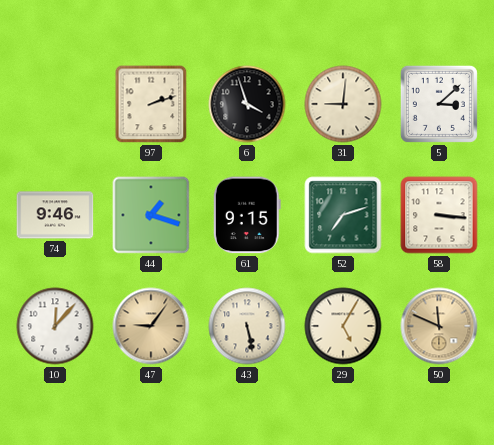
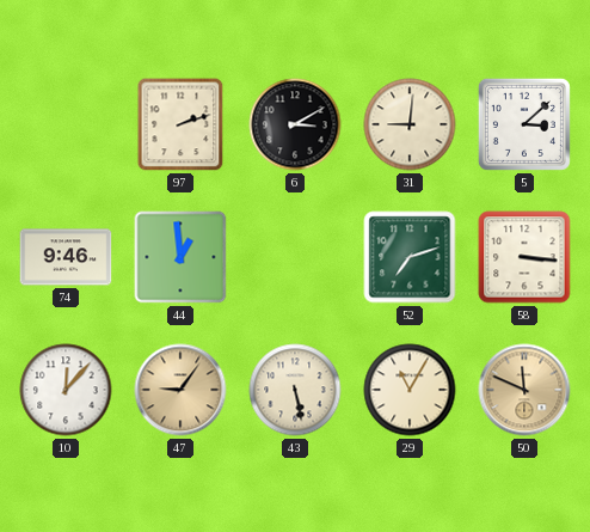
6: 3:57 -> 3:10
44: 1:18 -> 12:59
61: 9:15 -> none
29: 5:05 -> 11:05
